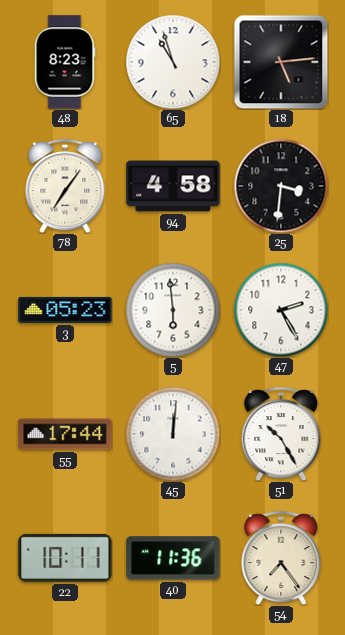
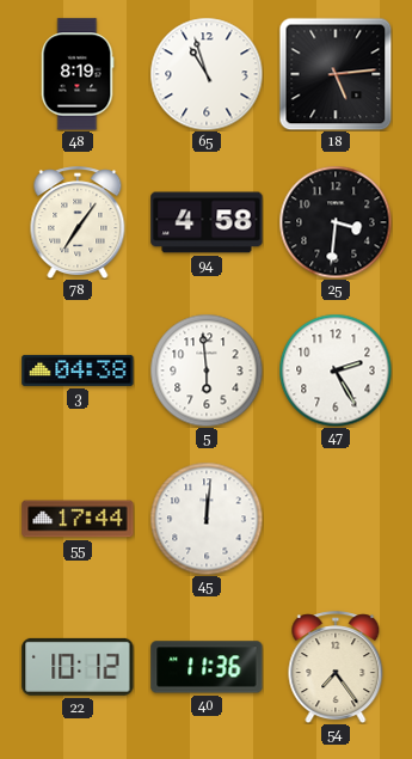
48: 8:23 -> 8:19
3: 05:23 -> 04:38
51: 10:25 -> none
22: 10:11 -> 10:12
